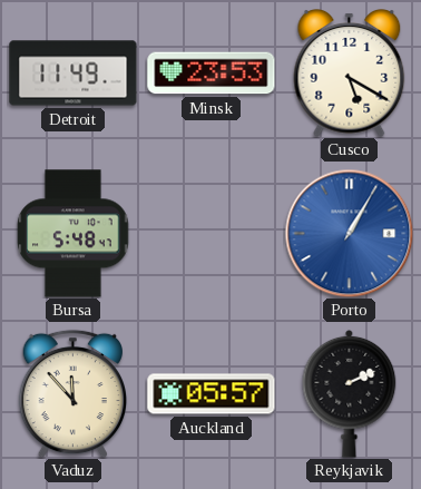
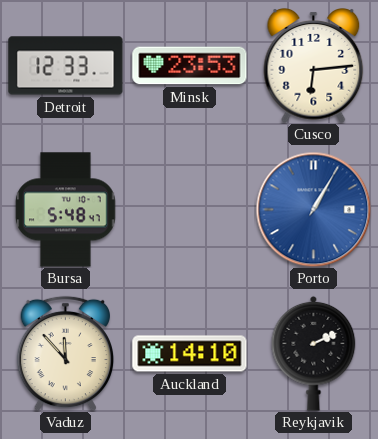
Detroit: 11:49 -> 12:33
Cusco: 5:20 -> 6:14
Auckland: 05:57 -> 14:10
